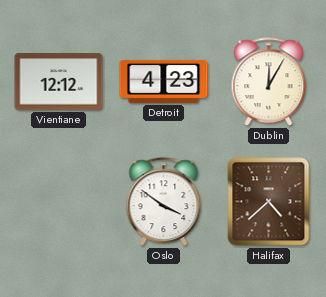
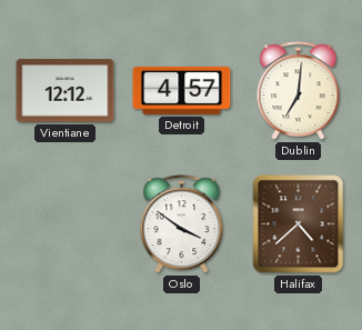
Detroit: 4:23 -> 4:57
Dublin: 12:05 -> 7:01
